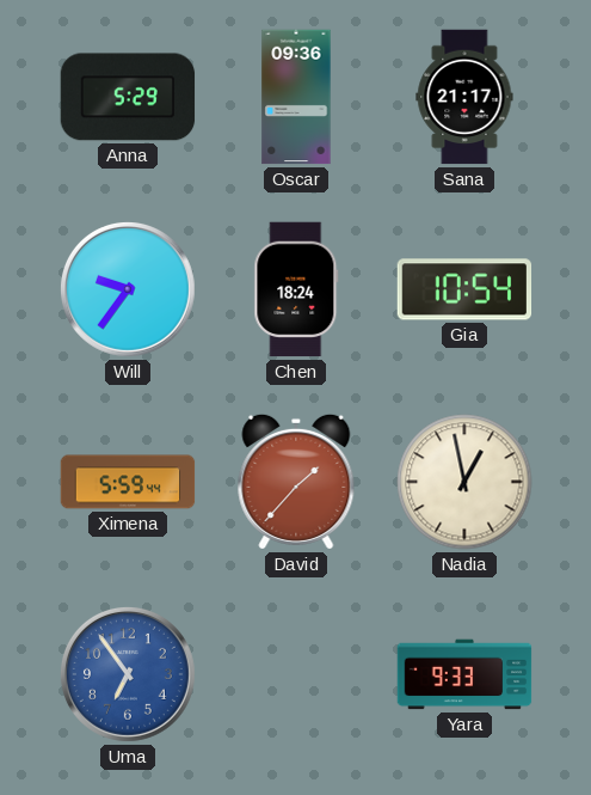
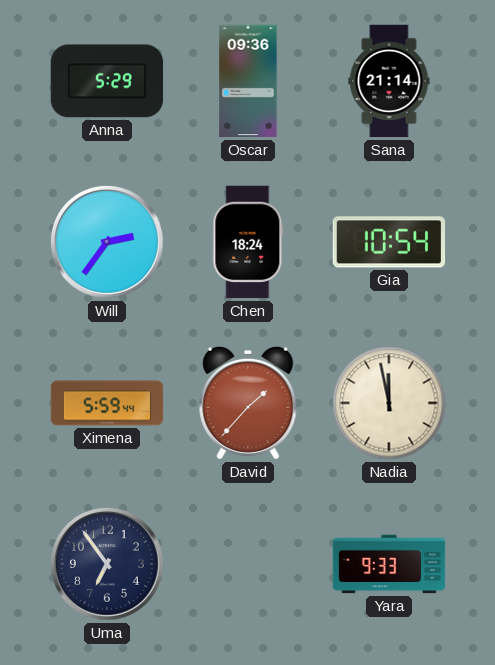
Sana: 21:17 -> 21:14
Will: 9:36 -> 2:36
Nadia: 12:58 -> 11:58
Uma dial: blue -> navy
